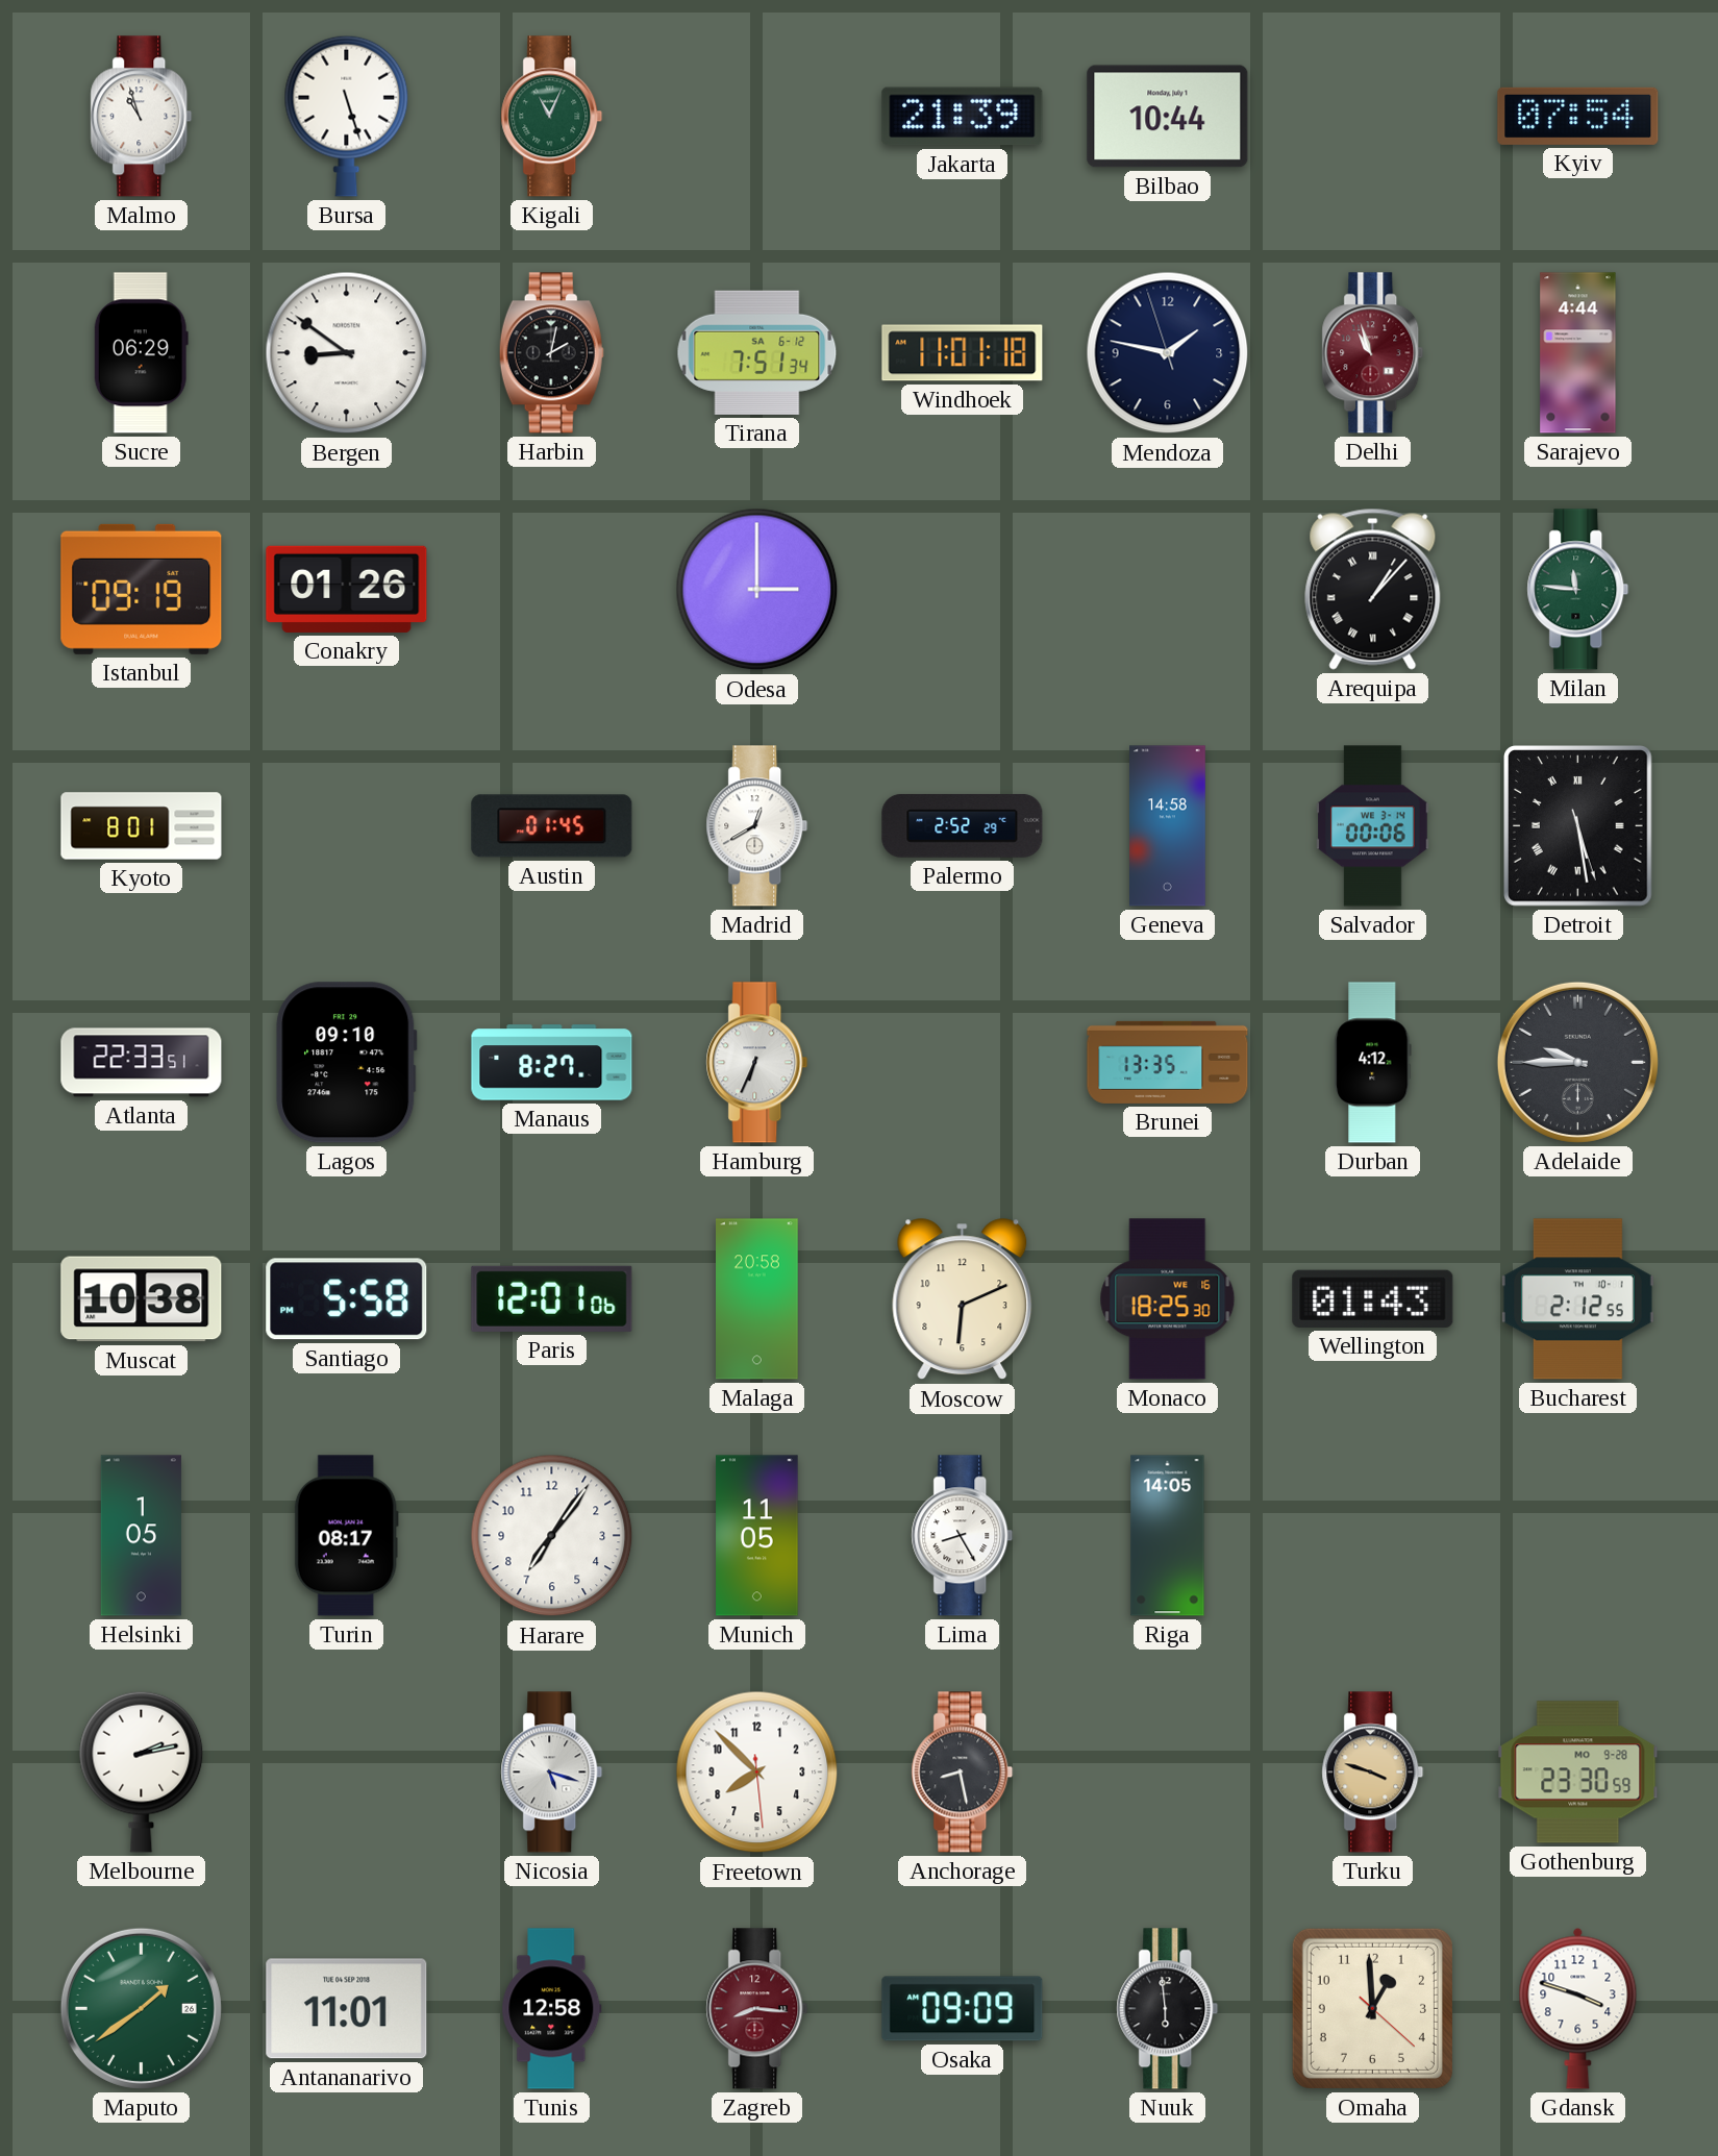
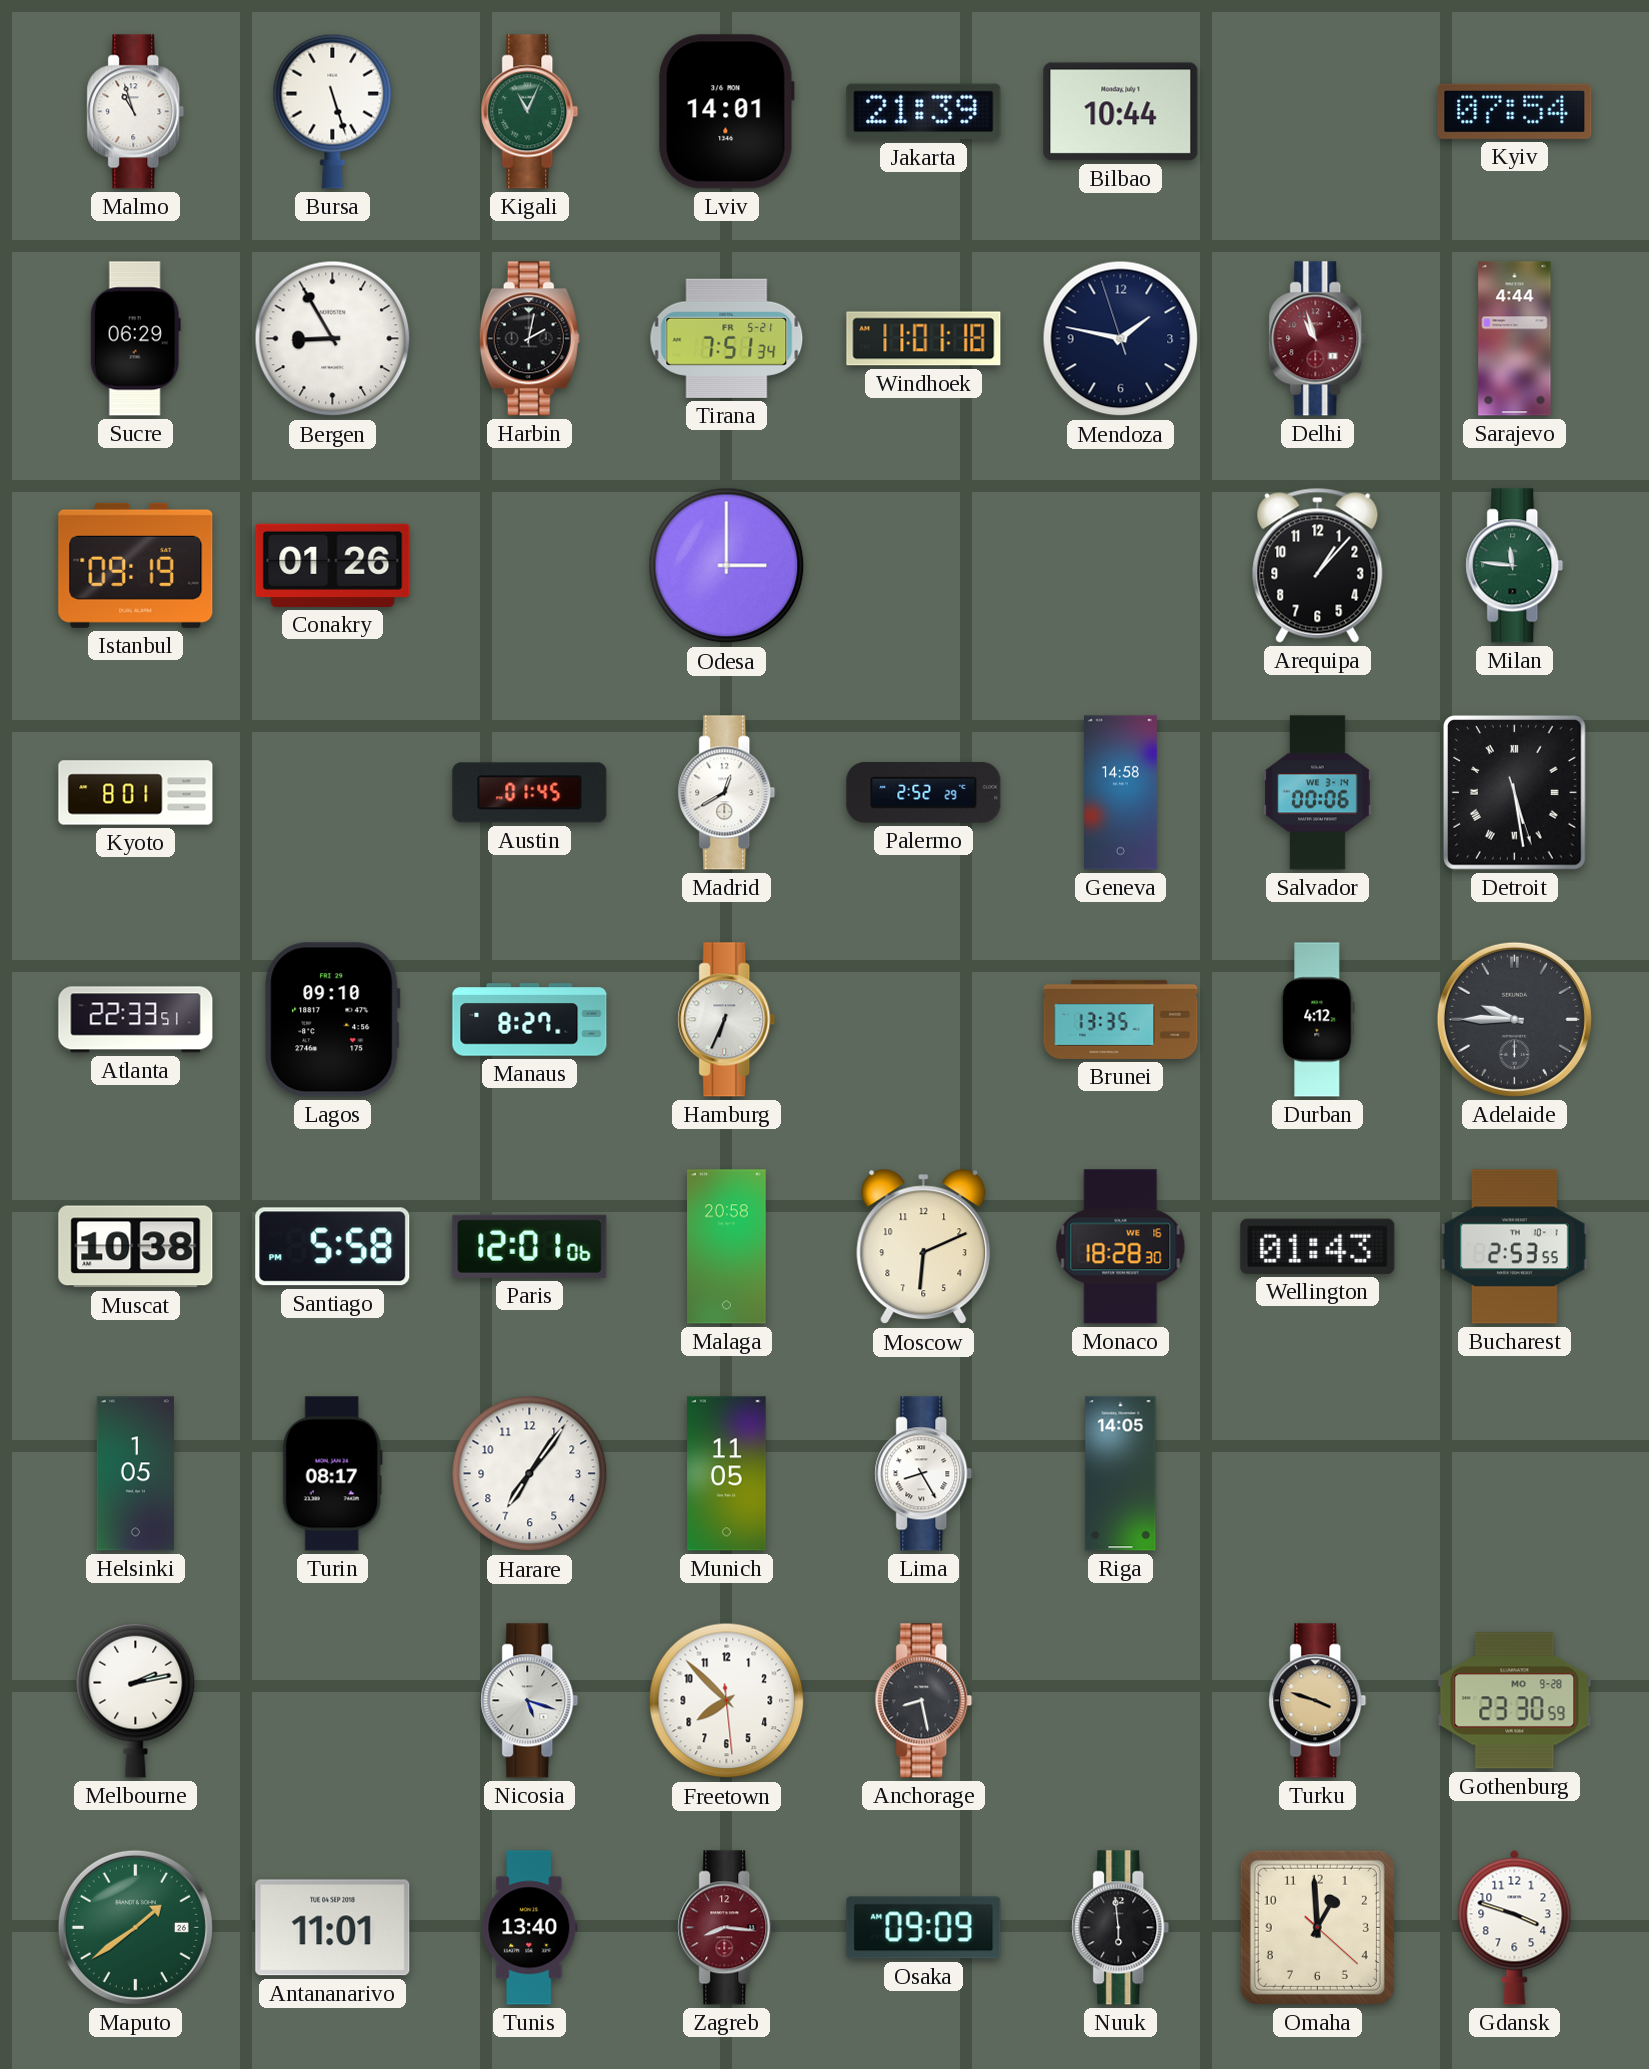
Lviv: none -> 14:01
Bergen: 8:51 -> 8:55
Tirana date: SA 6-12 -> FR 5-21
Arequipa numerals: Roman -> Arabic
Monaco: 18:25 -> 18:28
Bucharest: 2:12 -> 2:53
Tunis: 12:58 -> 13:40
